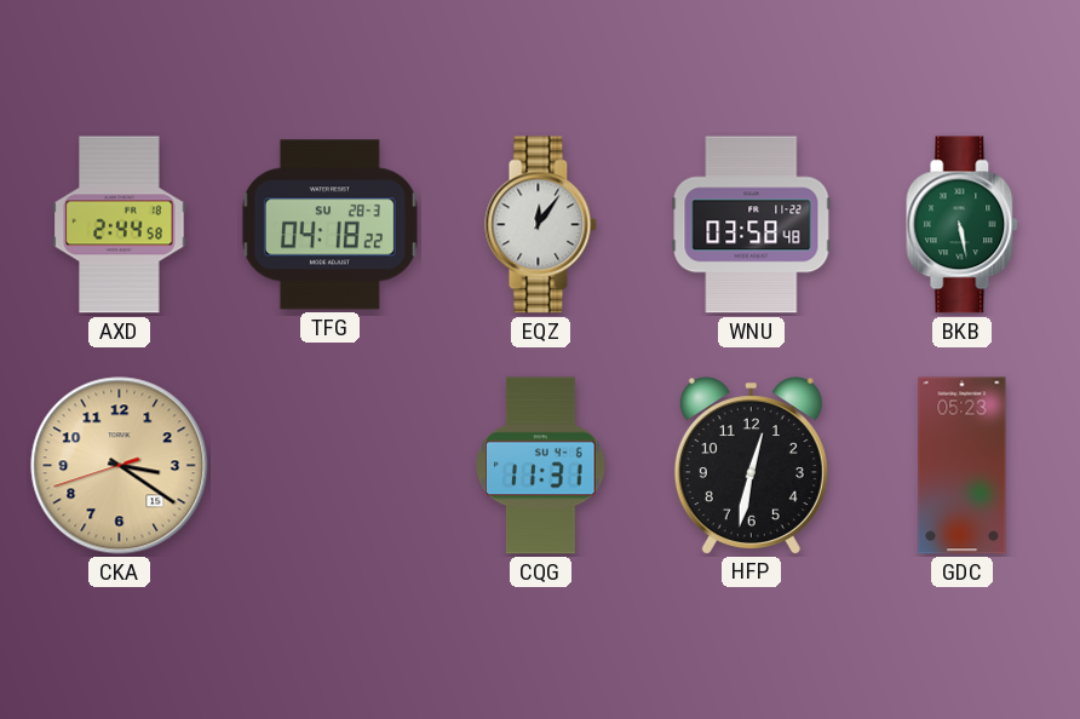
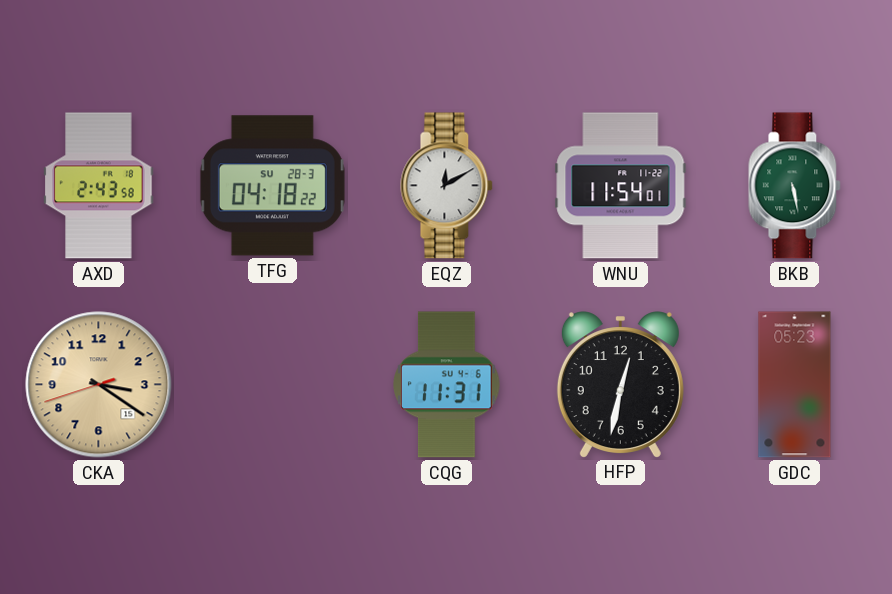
AXD: 2:44 -> 2:43
EQZ: 12:06 -> 12:10
WNU: 03:58 -> 11:54
